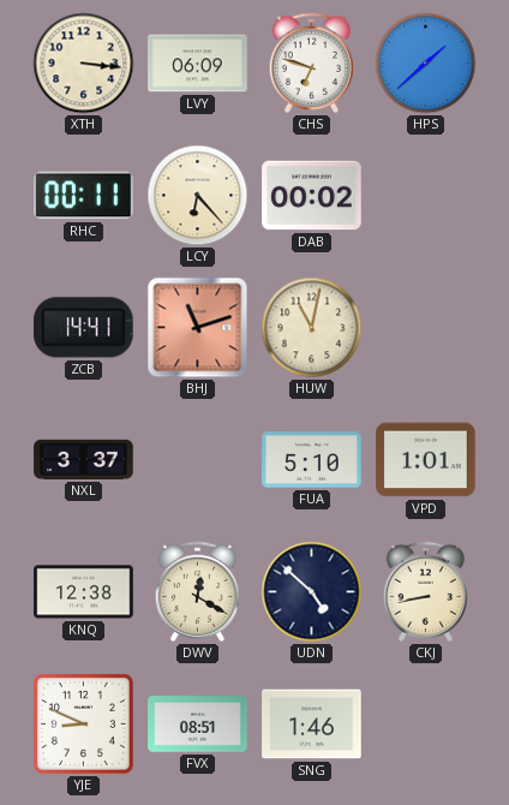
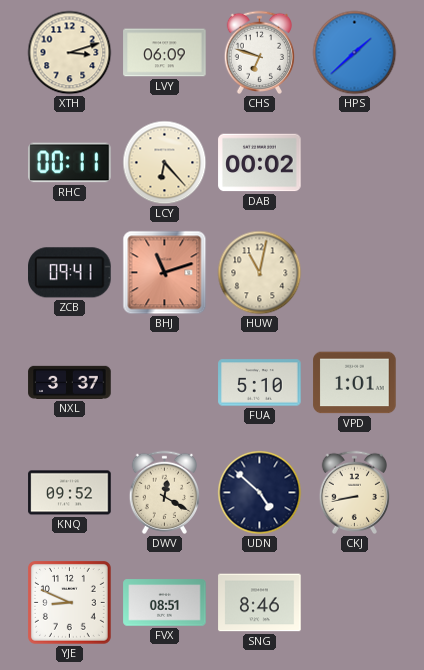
XTH: 3:16 -> 3:12
ZCB: 14:41 -> 09:41
KNQ: 12:38 -> 09:52
SNG: 1:46 -> 8:46
